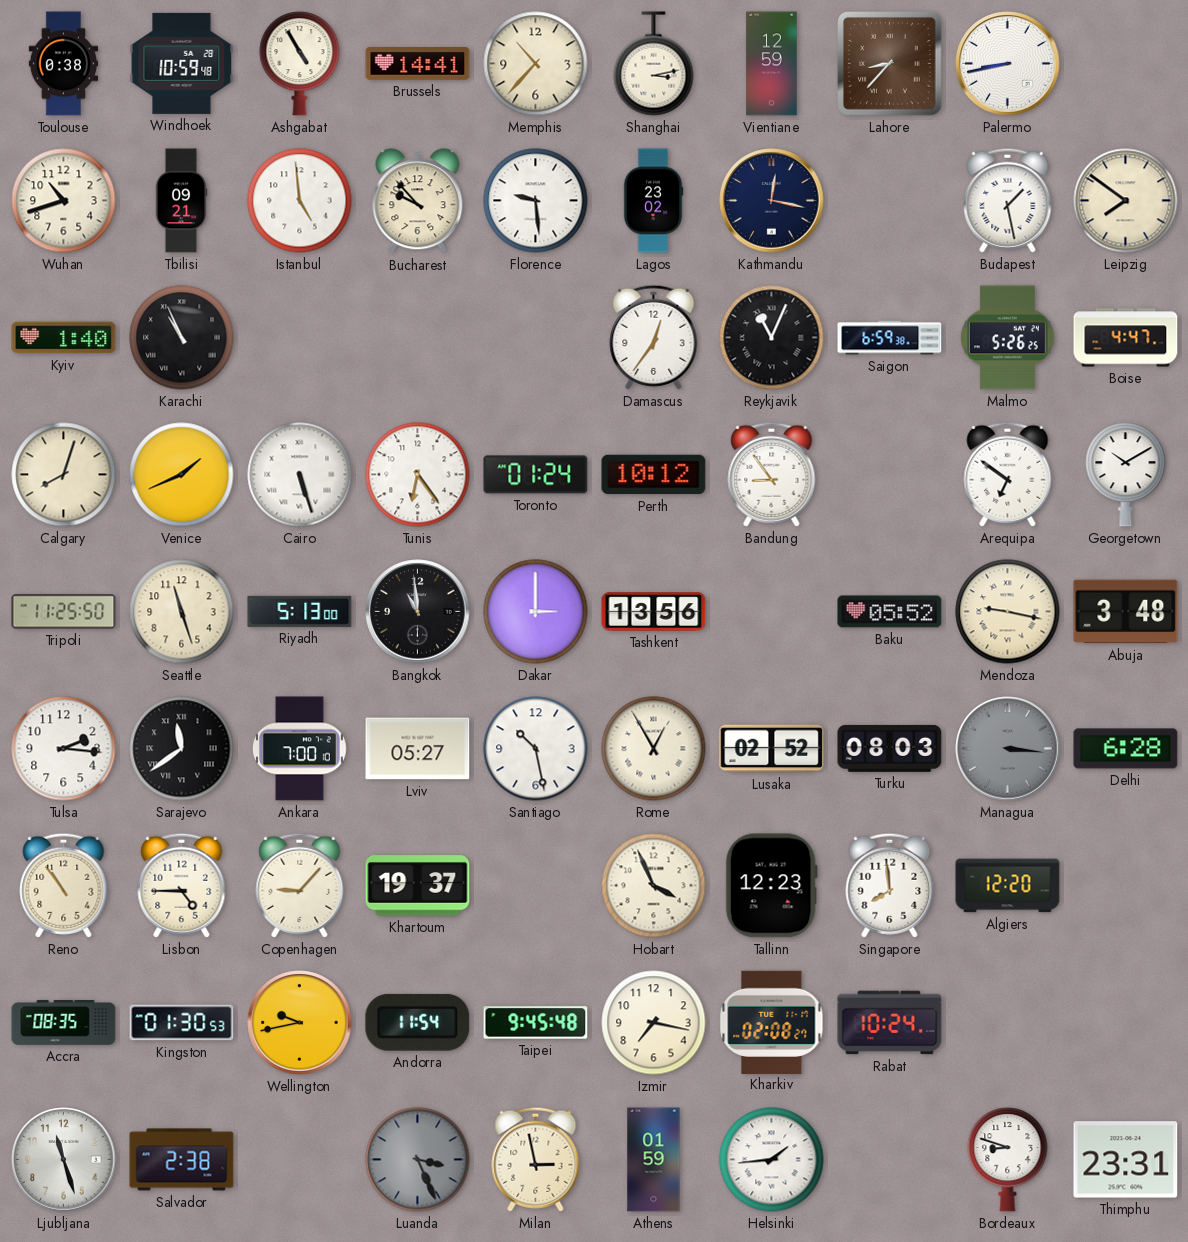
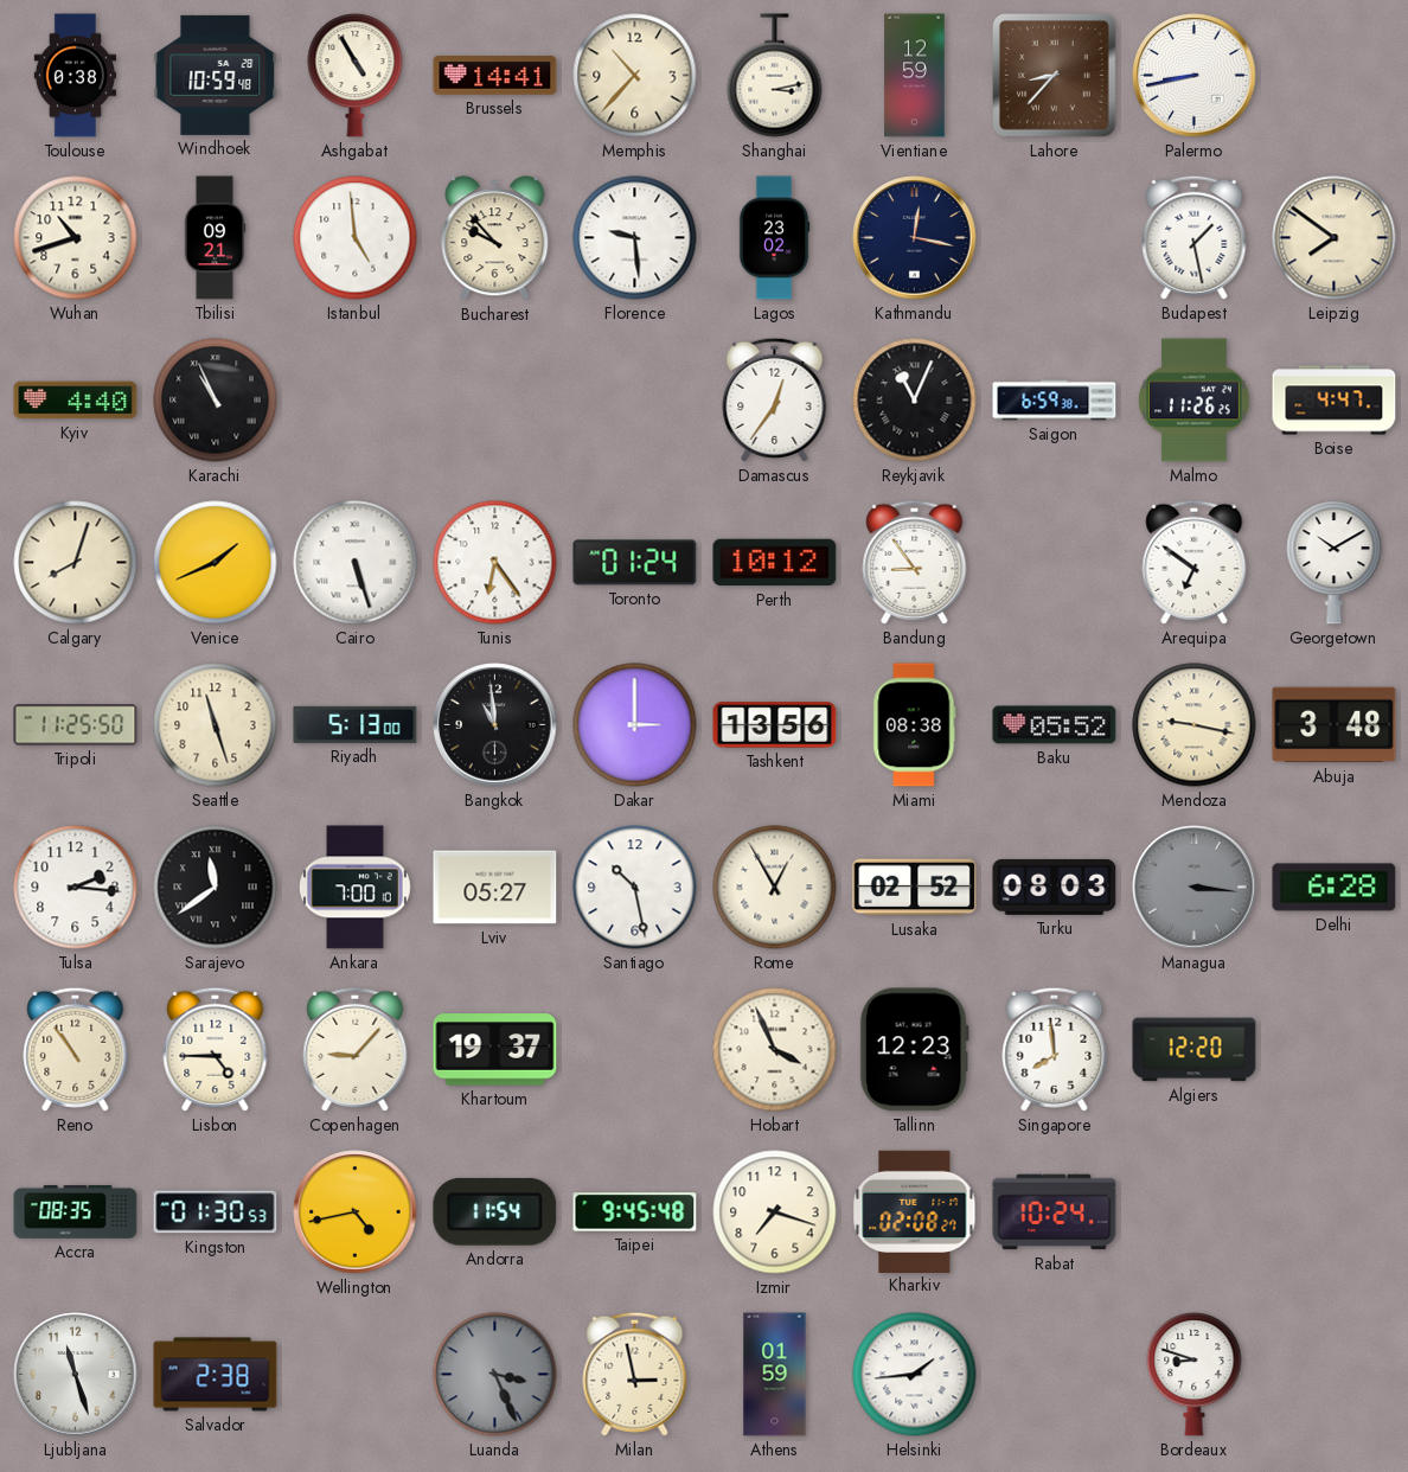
Kyiv: 1:40 -> 4:40
Malmo: 5:26 -> 11:26
Miami: none -> 08:38
Wellington: 9:43 -> 4:43
Izmir: 7:17 -> 7:18
Thimphu: 23:31 -> none
